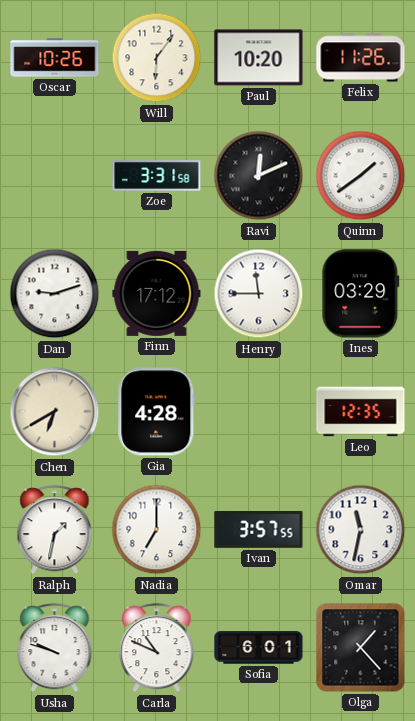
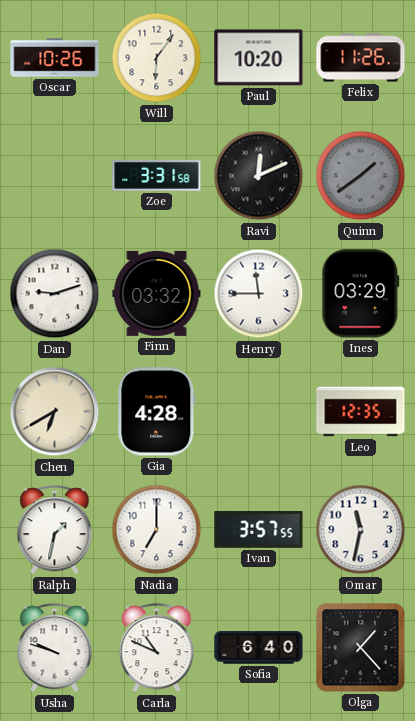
Quinn dial: white -> grey
Finn: 17:12 -> 03:32
Sofia: 6:01 -> 6:40
